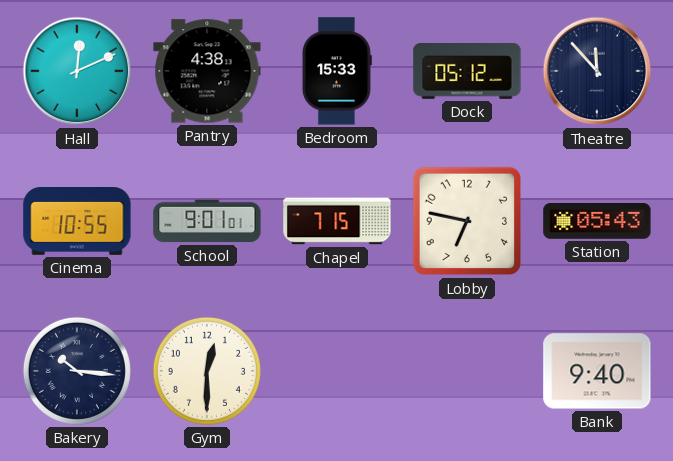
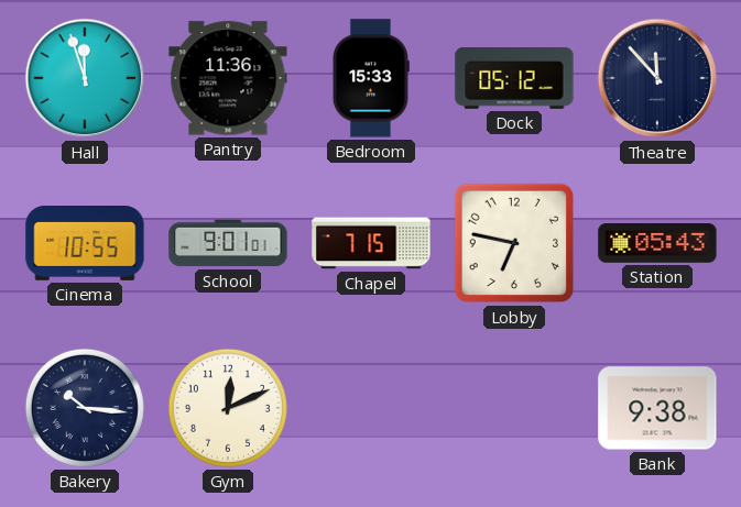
Hall: 12:11 -> 11:57
Pantry: 4:38 -> 11:36
Gym: 12:30 -> 12:11
Bank: 9:40 -> 9:38
